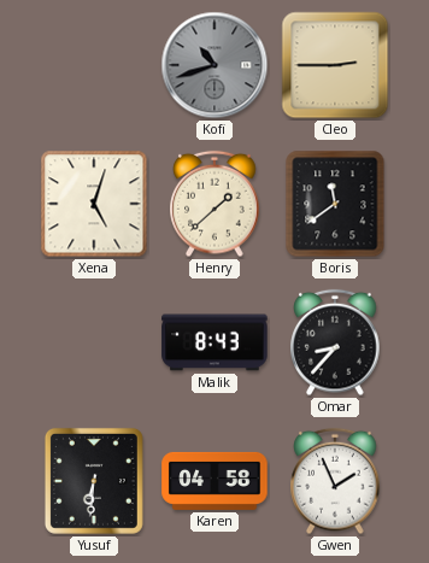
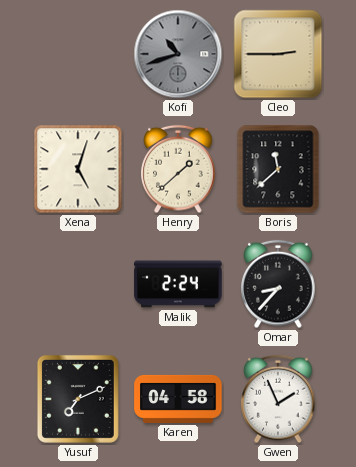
Boris: 11:39 -> 11:38
Malik: 8:43 -> 2:24
Yusuf: 6:31 -> 7:11
